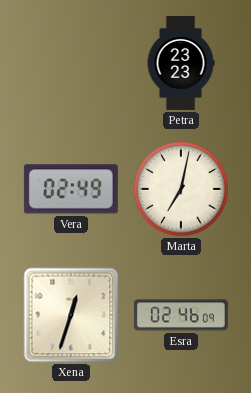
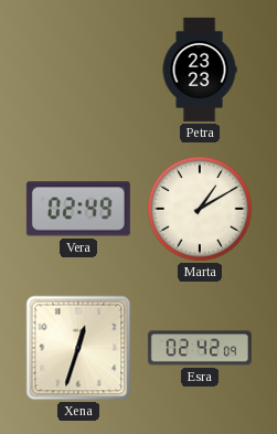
Marta: 7:02 -> 1:10
Esra: 02:46 -> 02:42
